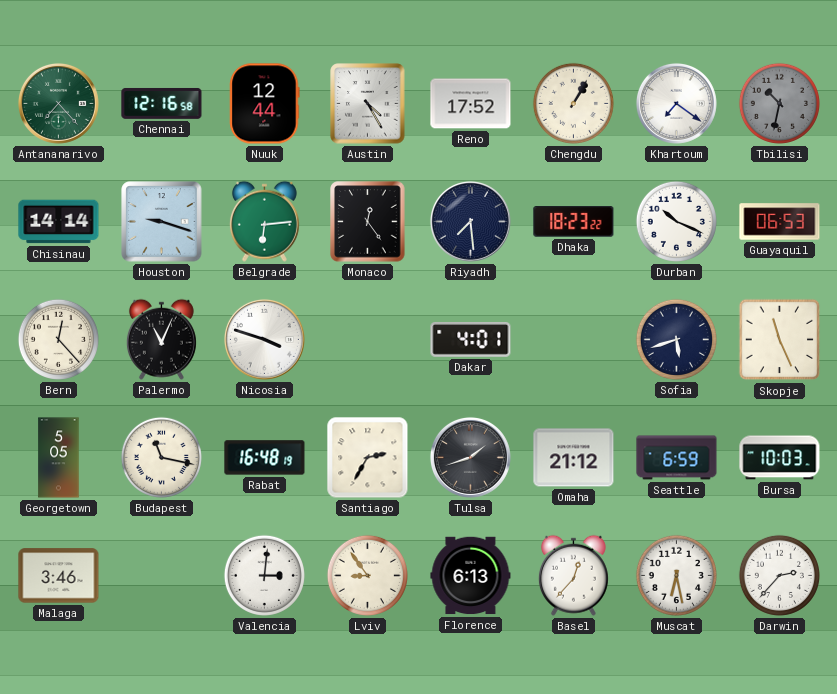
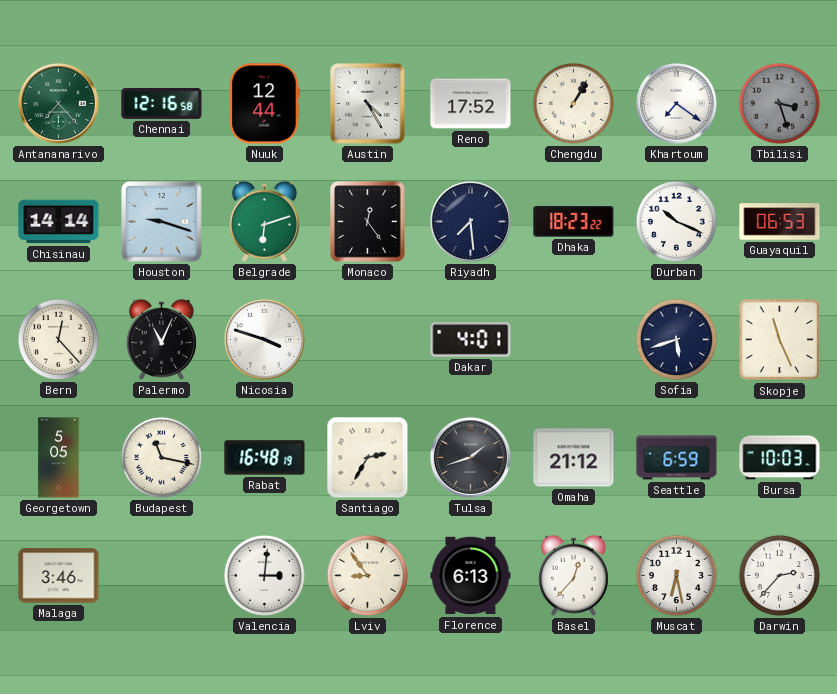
Tbilisi: 10:32 -> 3:27
Belgrade: 6:14 -> 6:12
